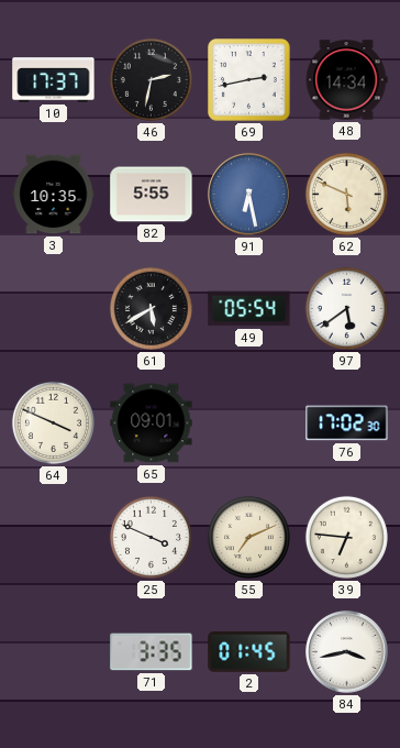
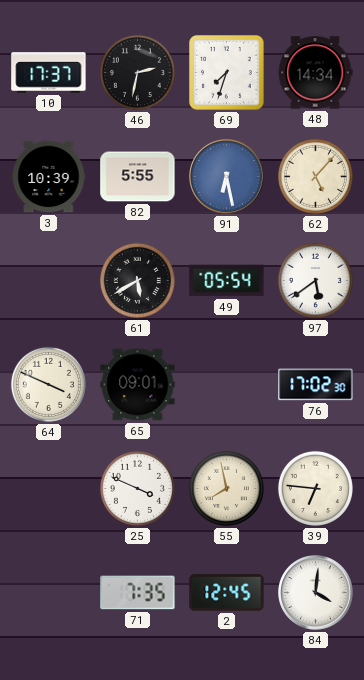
69: 2:43 -> 7:33
3: 10:35 -> 10:39
62: 5:49 -> 5:07
55: 7:11 -> 7:58
71: 3:35 -> 7:35
2: 01:45 -> 12:45
84: 3:43 -> 4:01
